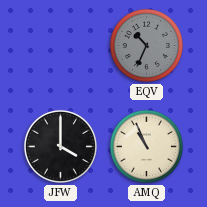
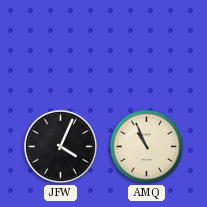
EQV: 10:34 -> none
JFW: 4:00 -> 4:04
